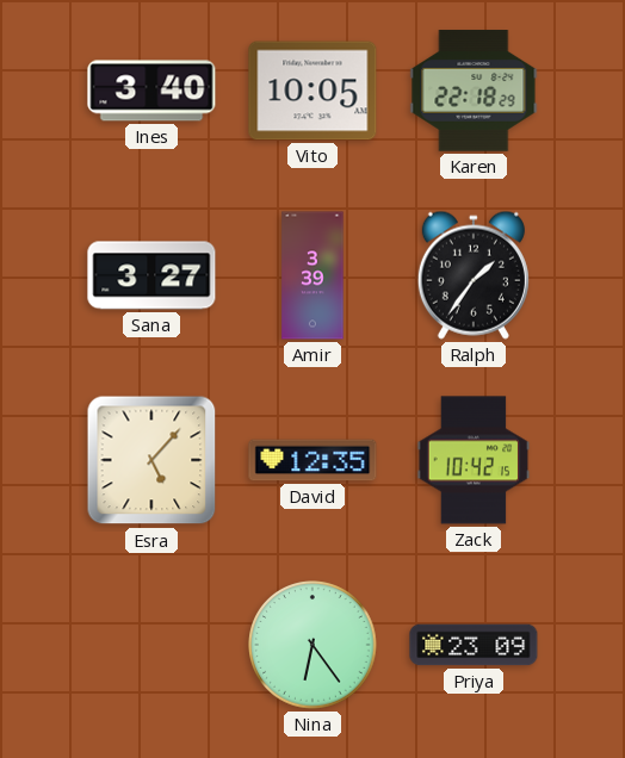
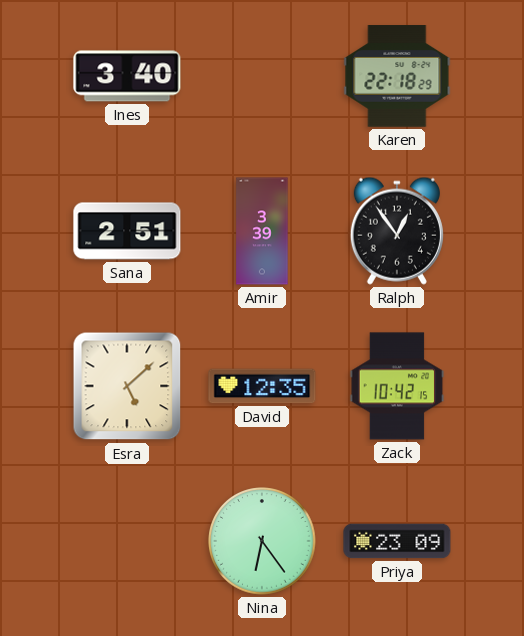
Vito: 10:05 -> none
Sana: 3:27 -> 2:51
Ralph: 1:36 -> 12:54
Esra: 5:07 -> 5:08
